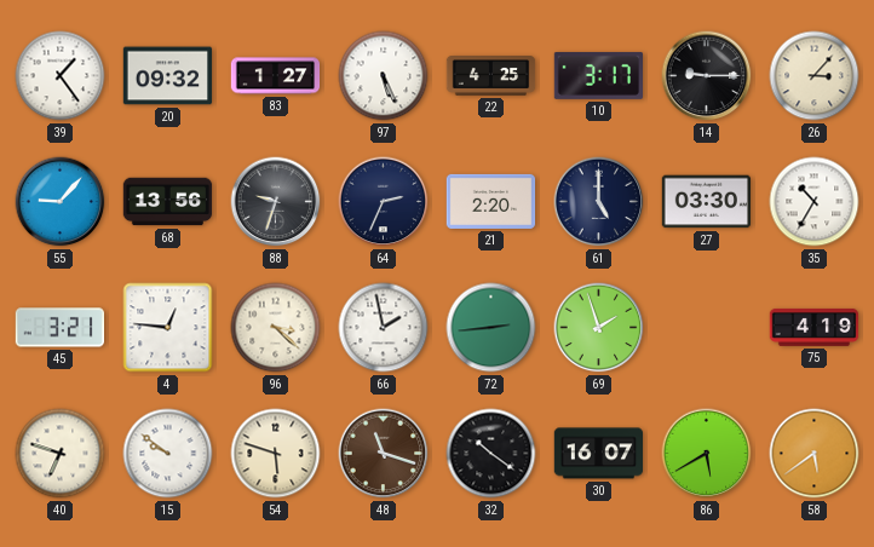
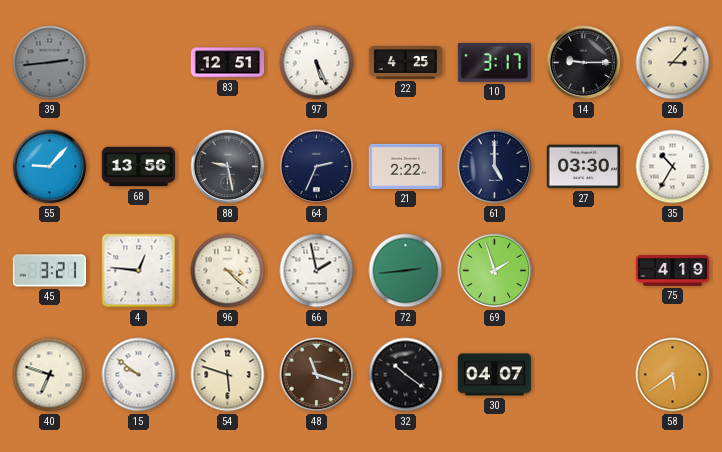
39: 1:24 -> 2:44
39 dial: white -> grey
20: 09:32 -> none
83: 1:27 -> 12:51
88: 9:33 -> 9:28
21: 2:20 -> 2:22
30: 16:07 -> 04:07
86: 5:40 -> none
